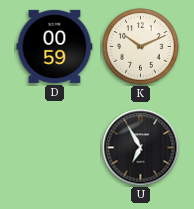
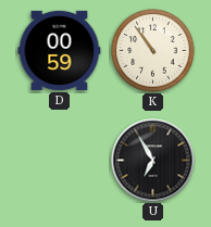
K: 10:11 -> 10:54
